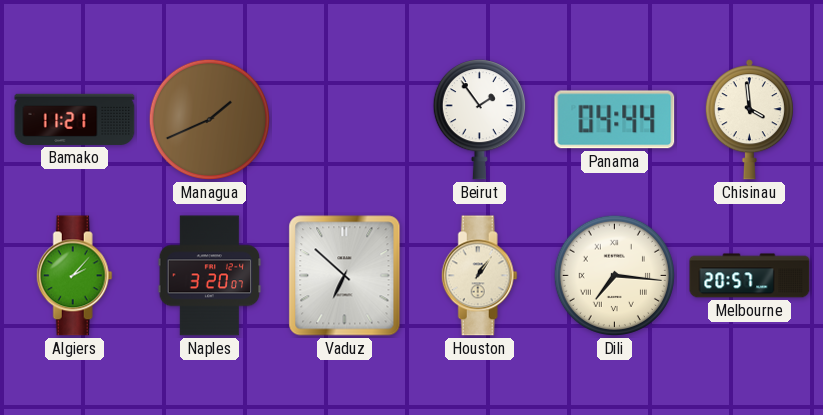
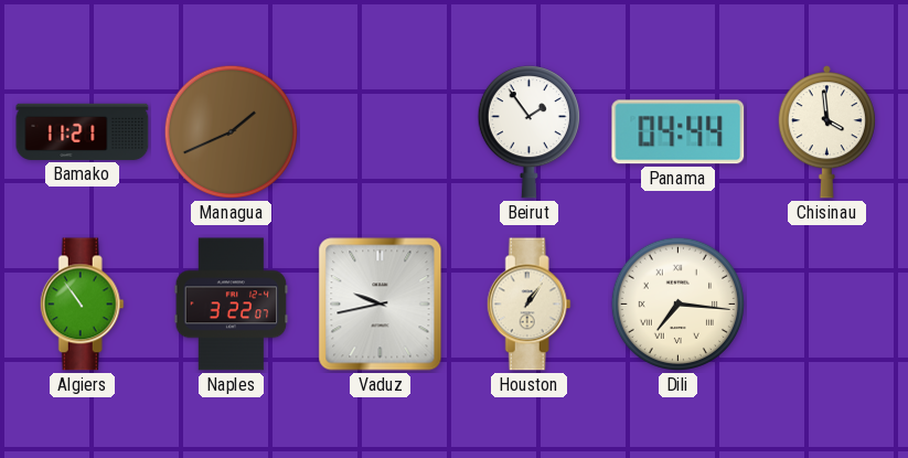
Algiers: 2:07 -> 10:54
Naples: 3:20 -> 3:22
Vaduz: 6:52 -> 9:43
Melbourne: 20:57 -> none
